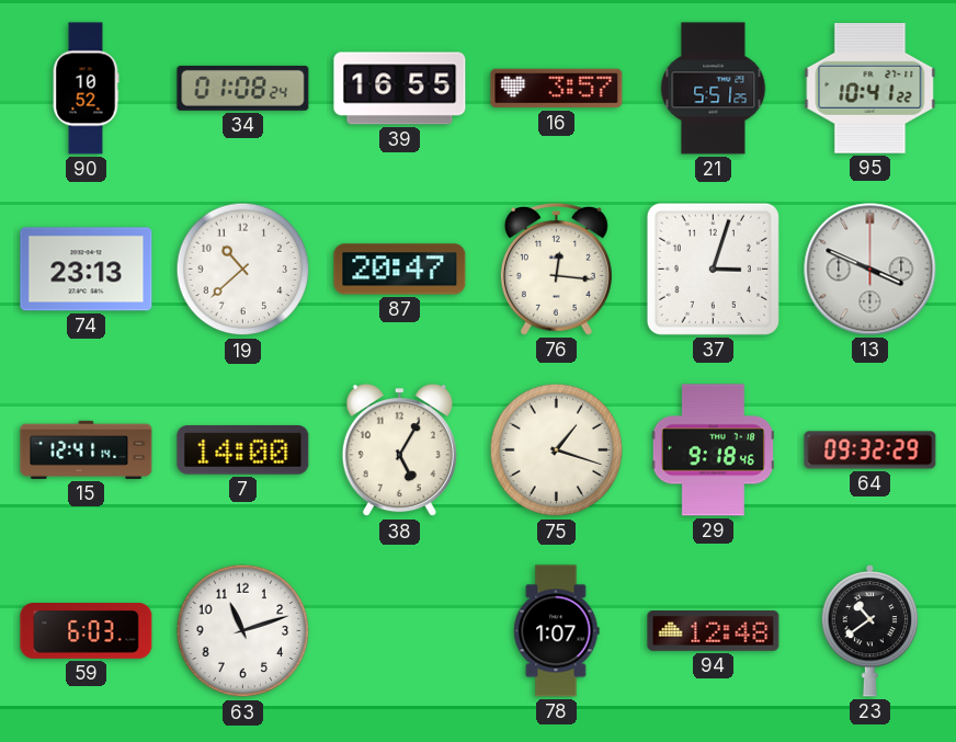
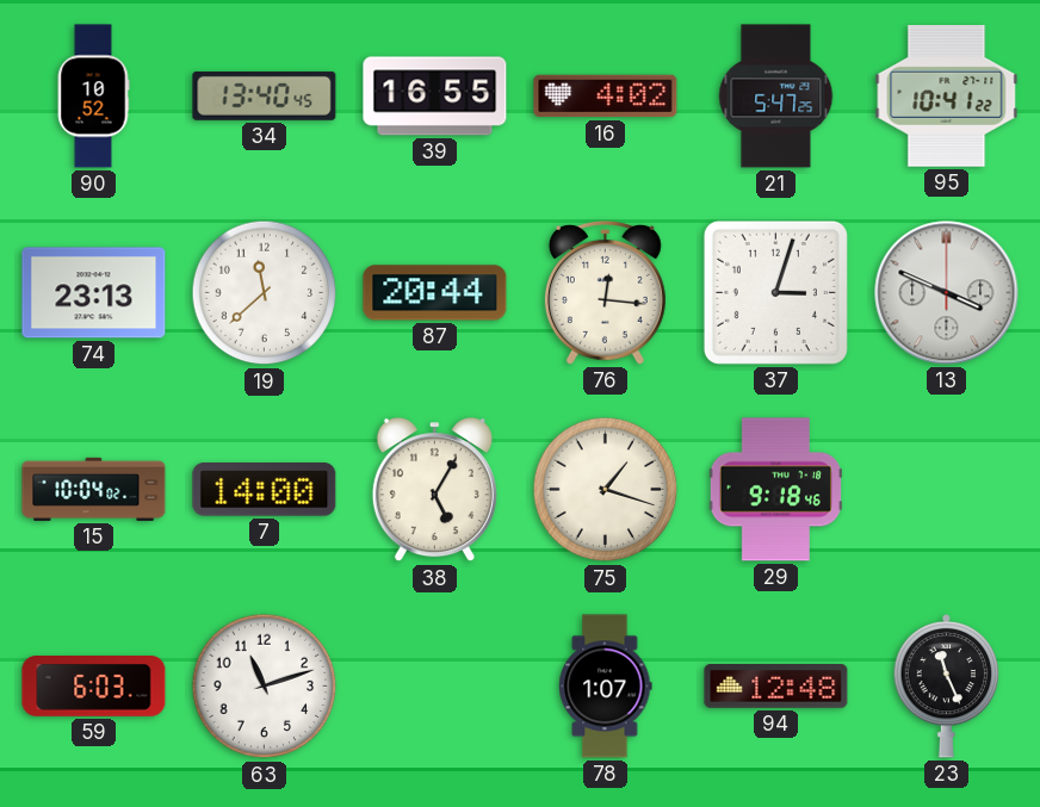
34: 01:08 -> 13:40
16: 3:57 -> 4:02
21: 5:51 -> 5:47
19: 10:38 -> 11:38
87: 20:47 -> 20:44
15: 12:41 -> 10:04
64: 09:32 -> none
23: 10:39 -> 11:26
